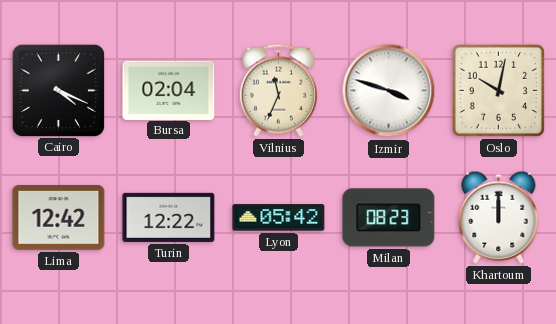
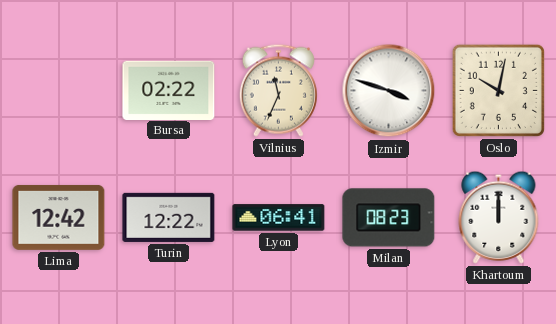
Cairo: 4:19 -> none
Bursa: 02:04 -> 02:22
Lyon: 05:42 -> 06:41
